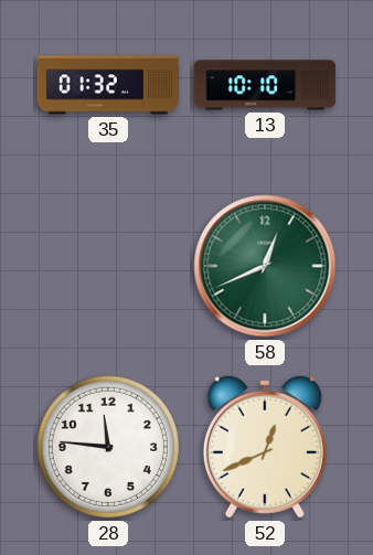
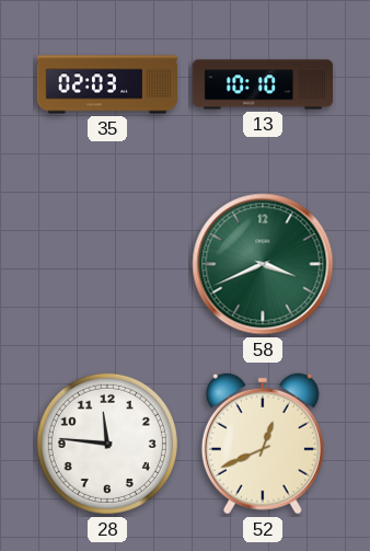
35: 01:32 -> 02:03
58: 12:41 -> 3:41
